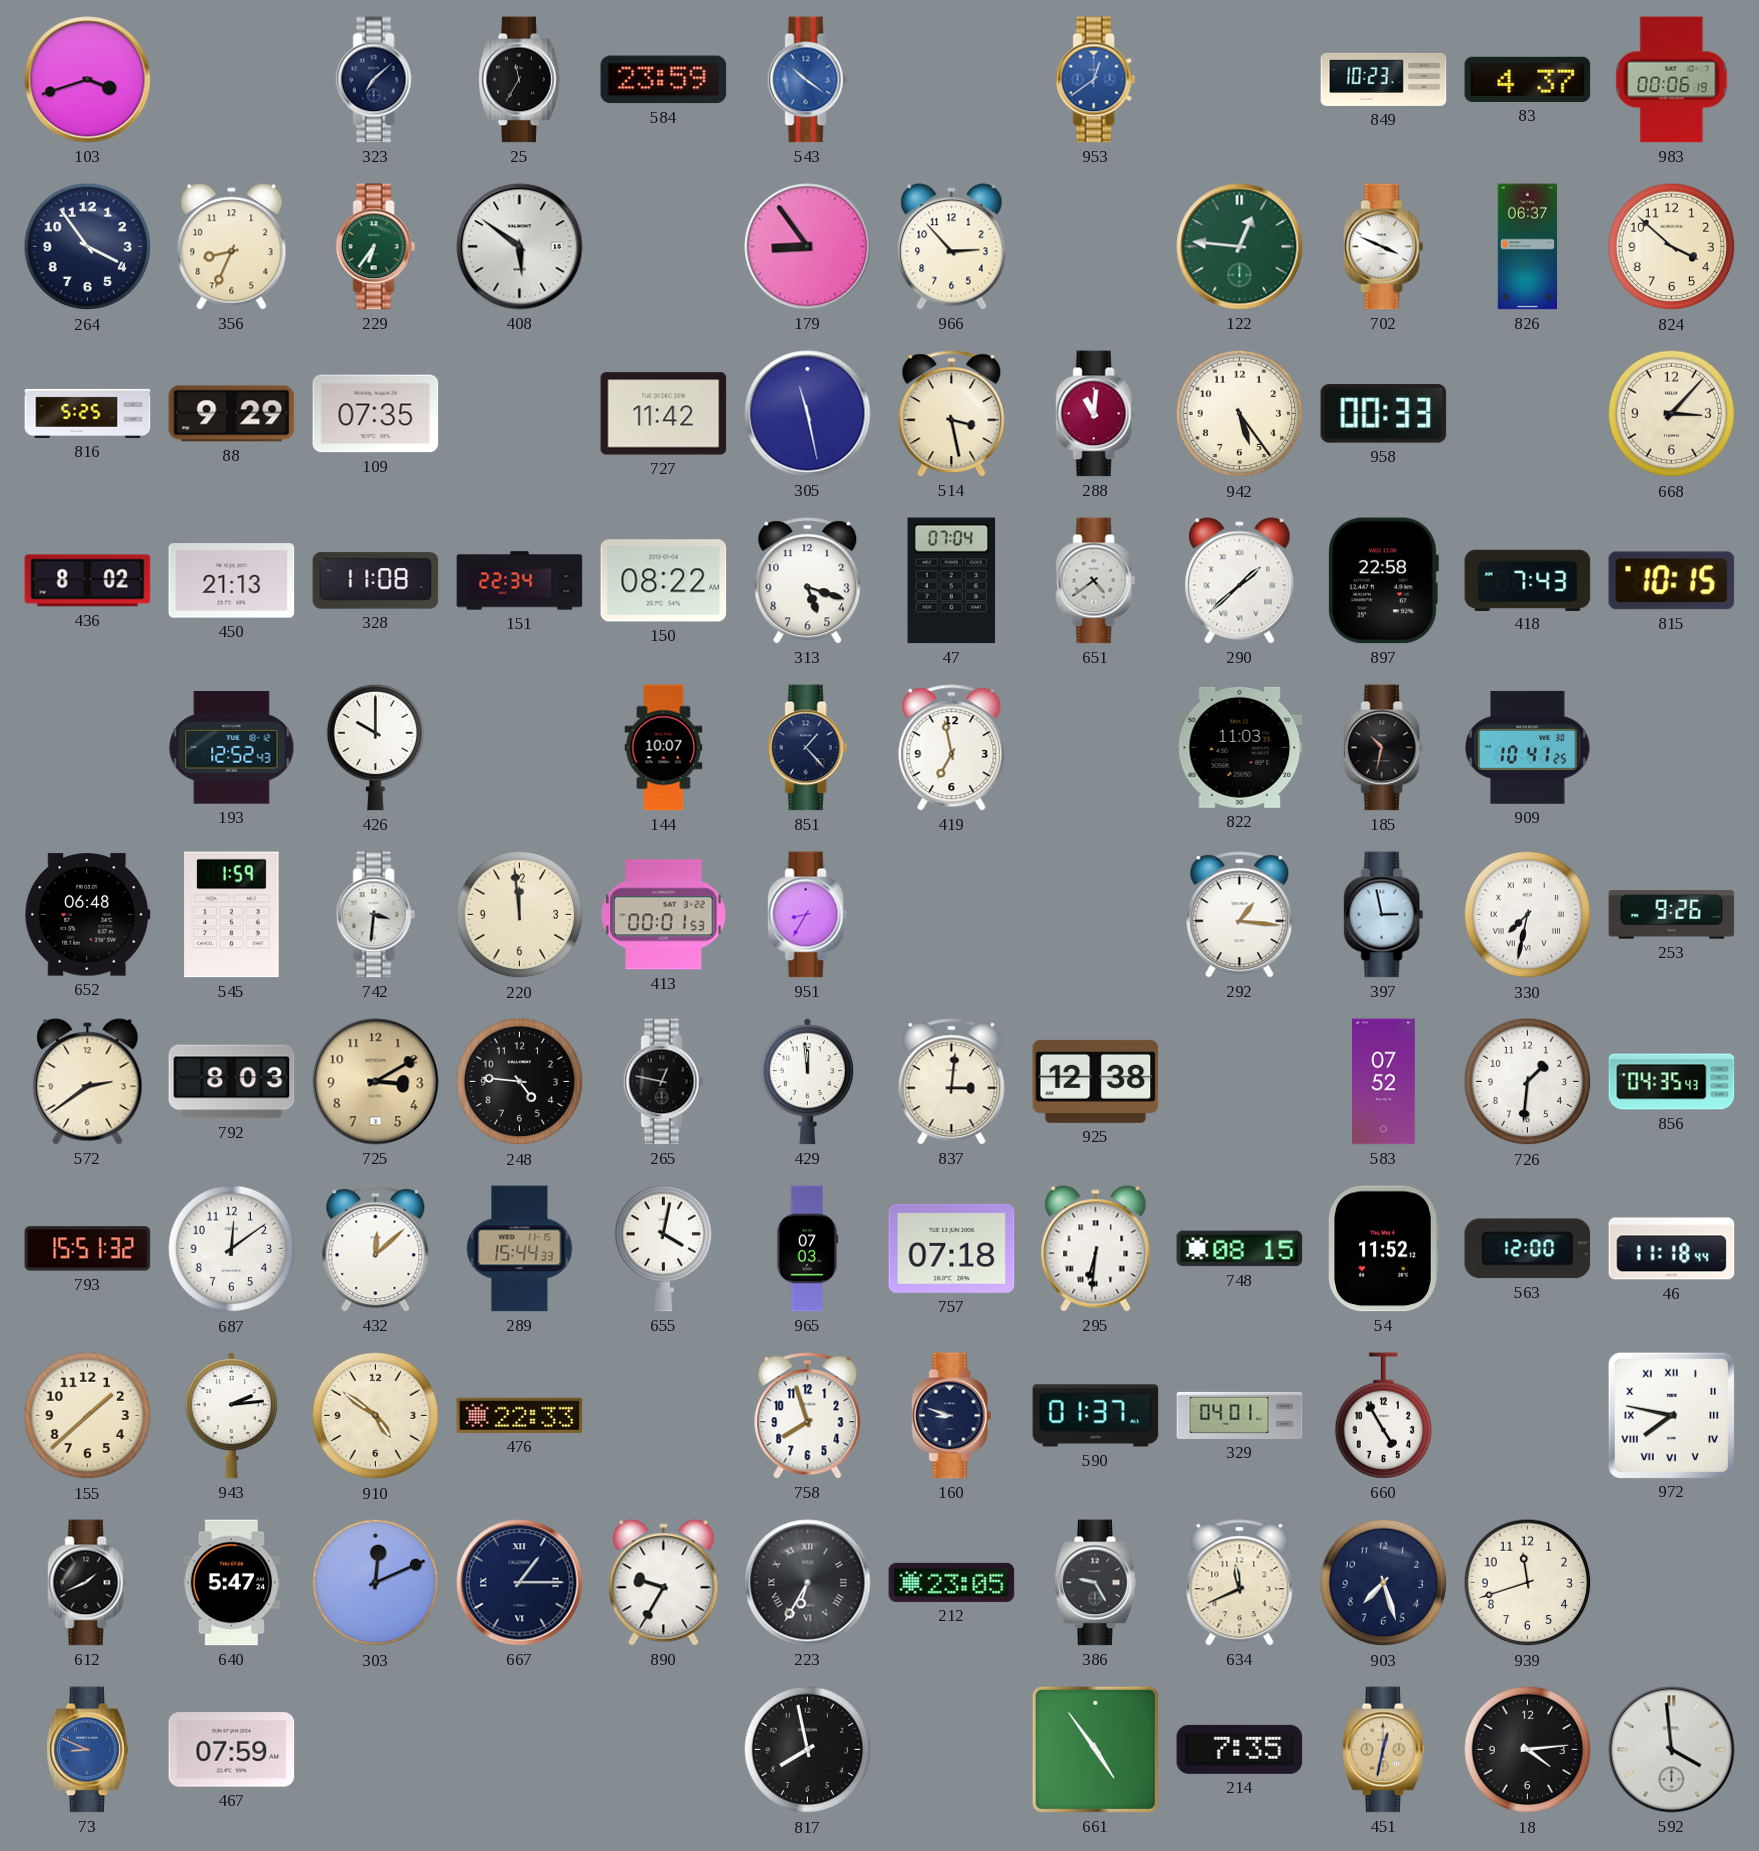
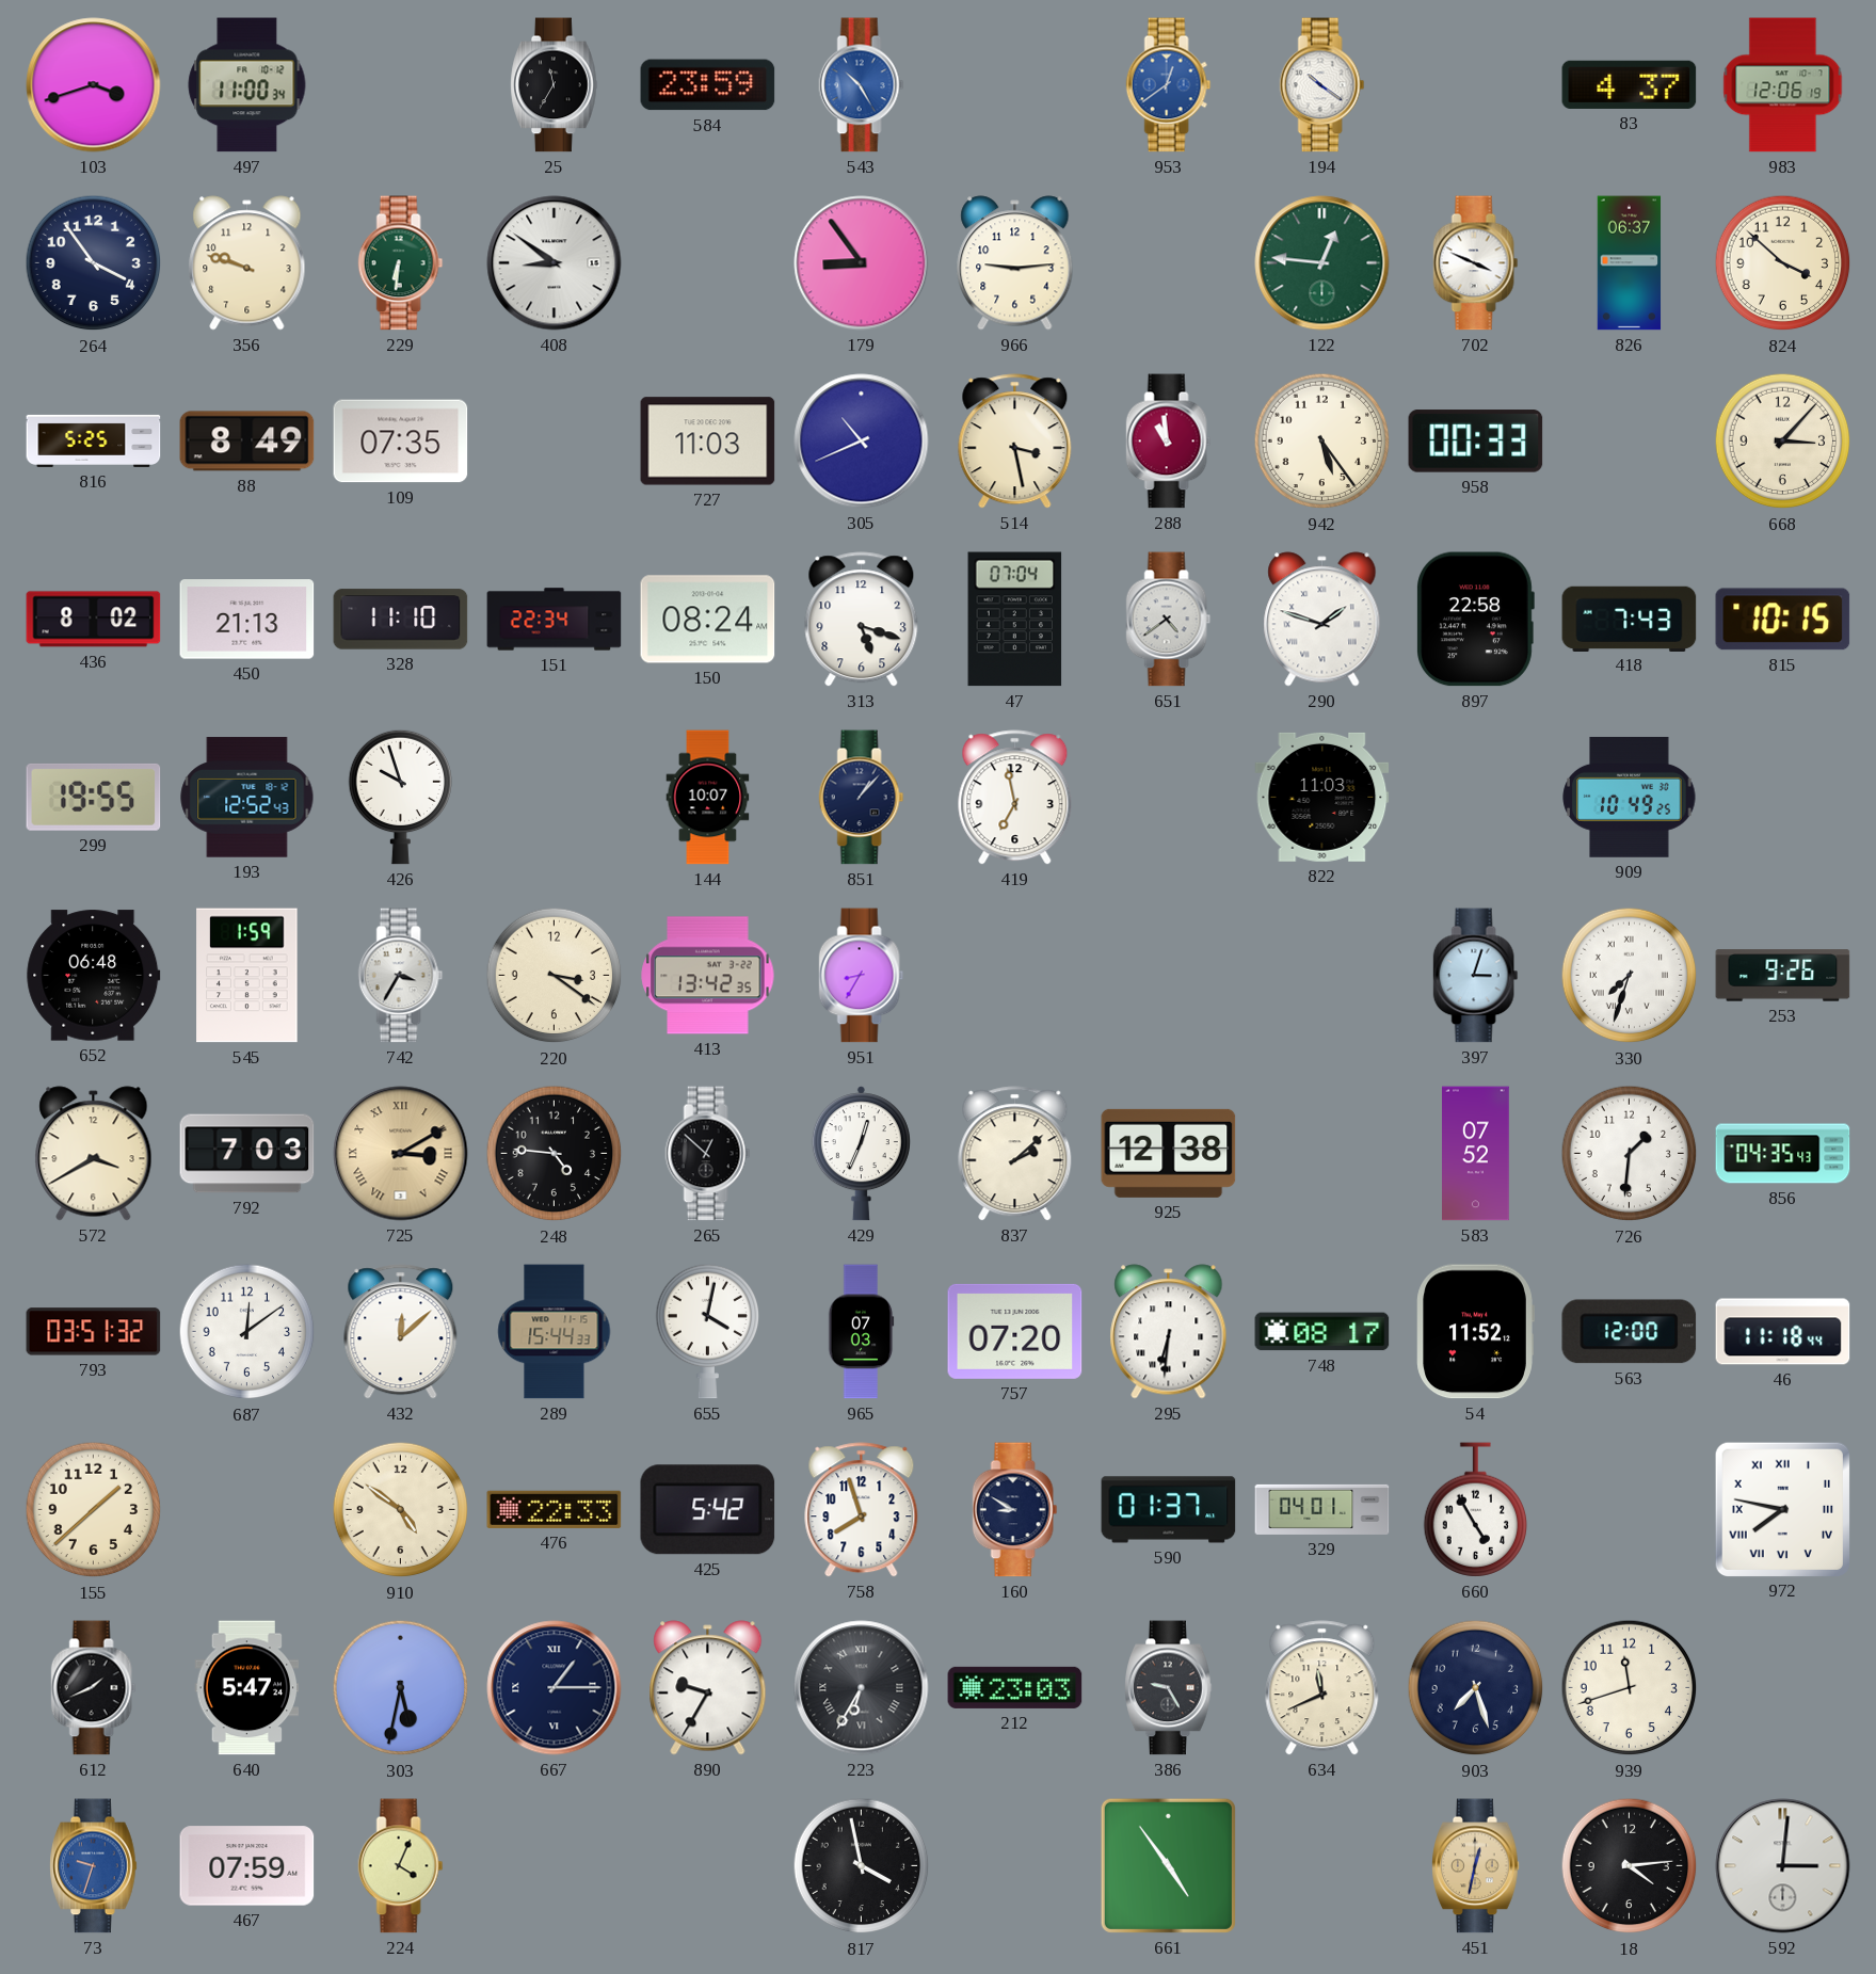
497: none -> 11:00
323: 7:08 -> none
543: 10:21 -> 10:25
194: none -> 10:21
849: 10:23 -> none
983: 00:06 -> 12:06
356: 8:34 -> 9:48
229: 6:36 -> 6:31
408: 5:51 -> 8:51
966: 2:53 -> 9:14
88: 9:29 -> 8:49
727: 11:42 -> 11:03
305: 11:28 -> 10:41
288: 11:01 -> 10:59
328: 11:08 -> 11:10
150: 08:22 -> 08:24
290: 1:38 -> 1:48
299: none -> 19:55
426: 10:00 -> 9:57
851: 1:23 -> 1:07
185: 10:32 -> none
909: 10:41 -> 10:49
742: 3:31 -> 3:35
220: 11:59 -> 3:21
413: 00:01 -> 13:42
292: 1:16 -> none
397: 2:58 -> 3:03
330: 7:32 -> 7:33
572: 2:39 -> 3:40
792: 8:03 -> 7:03
725 numerals: Arabic -> Roman
265: 12:47 -> 12:52
429: 11:59 -> 12:34
837: 3:01 -> 2:08
793: 15:51 -> 03:51
757: 07:18 -> 07:20
748: 08:15 -> 08:17
943: 2:14 -> none
425: none -> 5:42
160: 8:48 -> 8:50
303: 12:11 -> 5:32
212: 23:05 -> 23:03
73: 8:49 -> 9:33
224: none -> 4:04
817: 7:58 -> 3:58
214: 7:35 -> none
592: 3:59 -> 3:01
